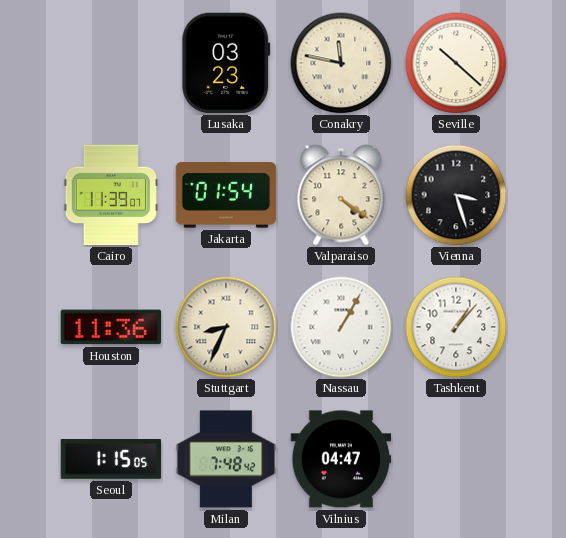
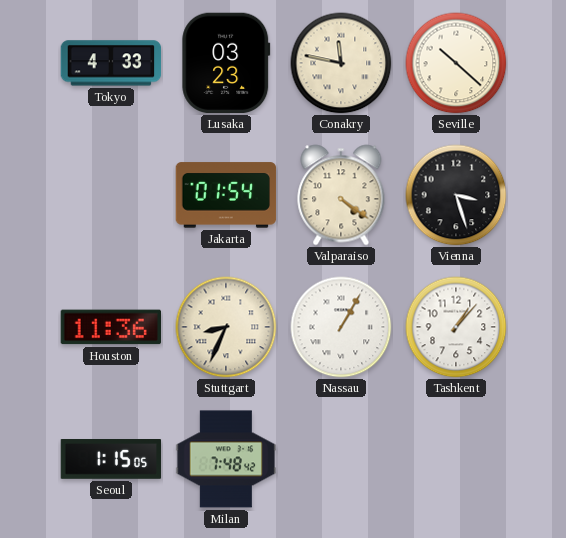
Tokyo: none -> 4:33
Cairo: 11:39 -> none
Vilnius: 04:47 -> none
